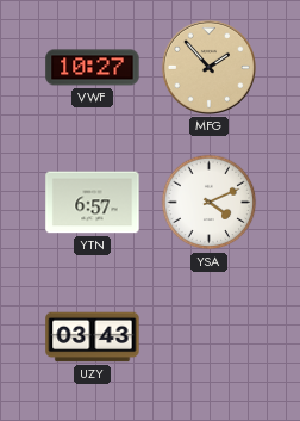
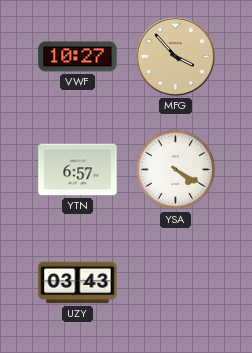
MFG: 1:53 -> 3:53
YSA: 4:11 -> 4:20
